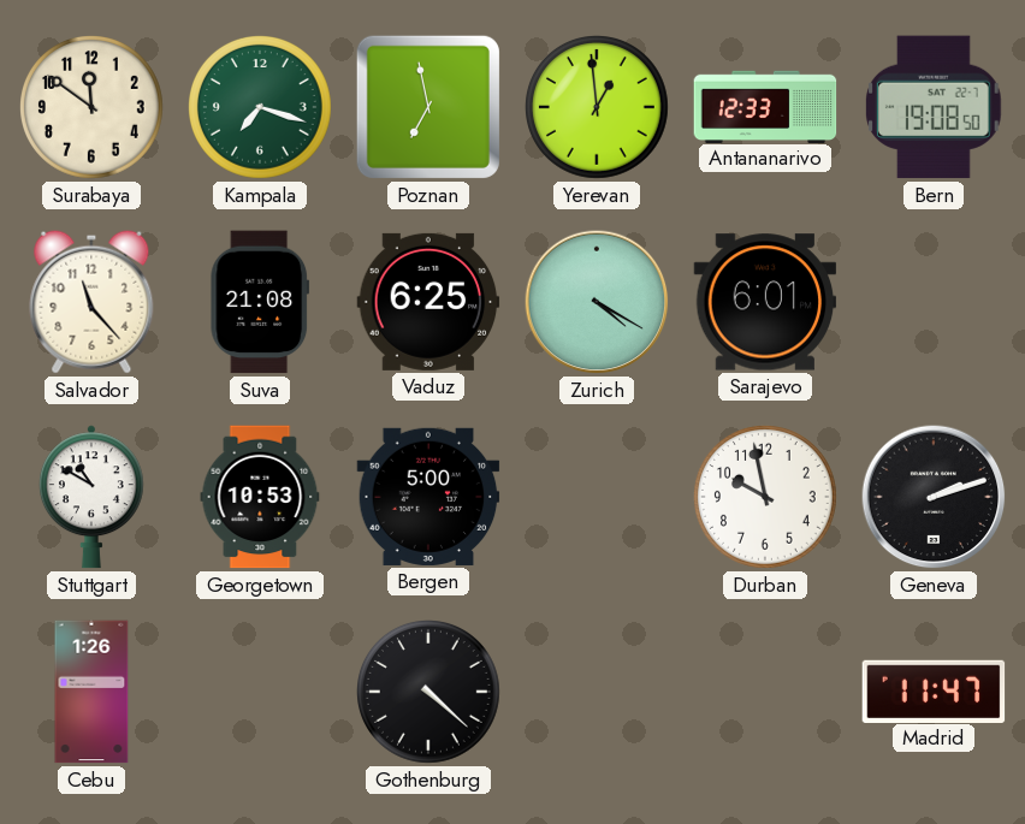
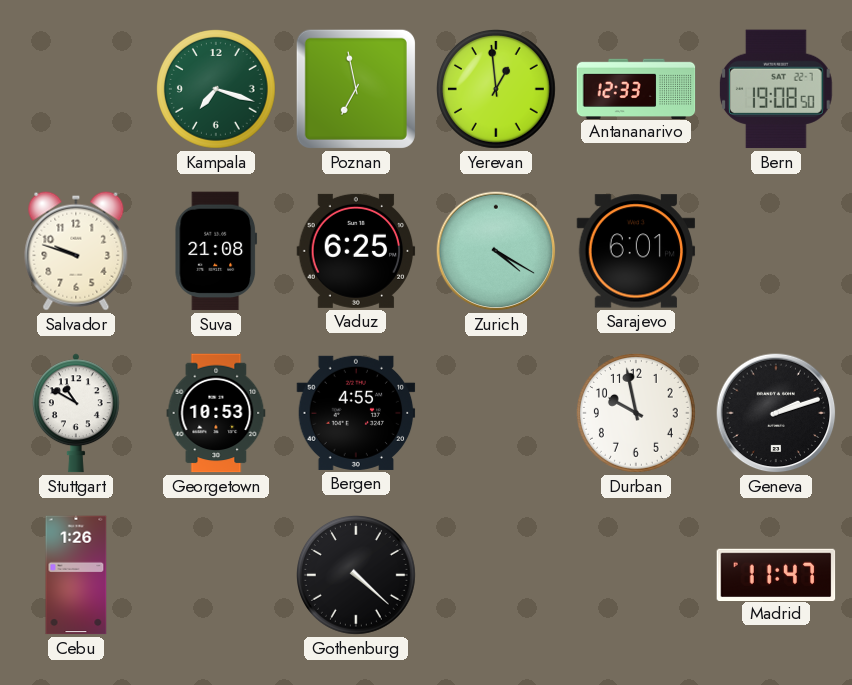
Surabaya: 11:51 -> none
Salvador: 11:23 -> 9:48
Bergen: 5:00 -> 4:55
